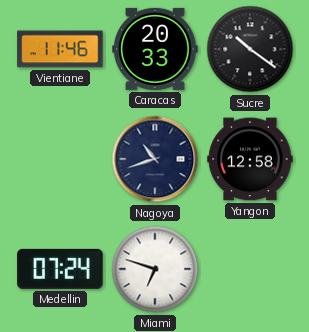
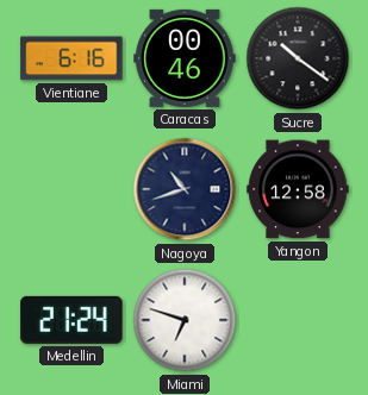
Vientiane: 11:46 -> 6:16
Caracas: 20:33 -> 00:46
Medellin: 07:24 -> 21:24
